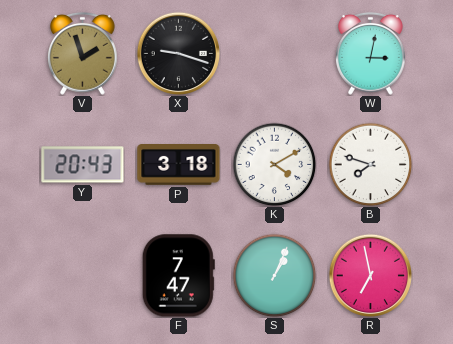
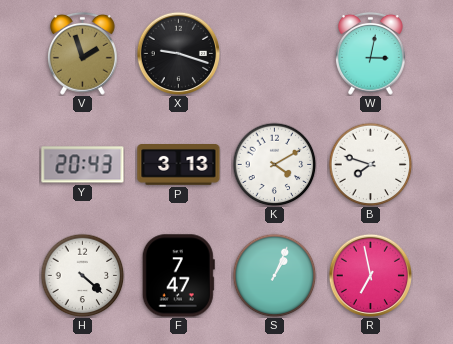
P: 3:18 -> 3:13
H: none -> 4:22
